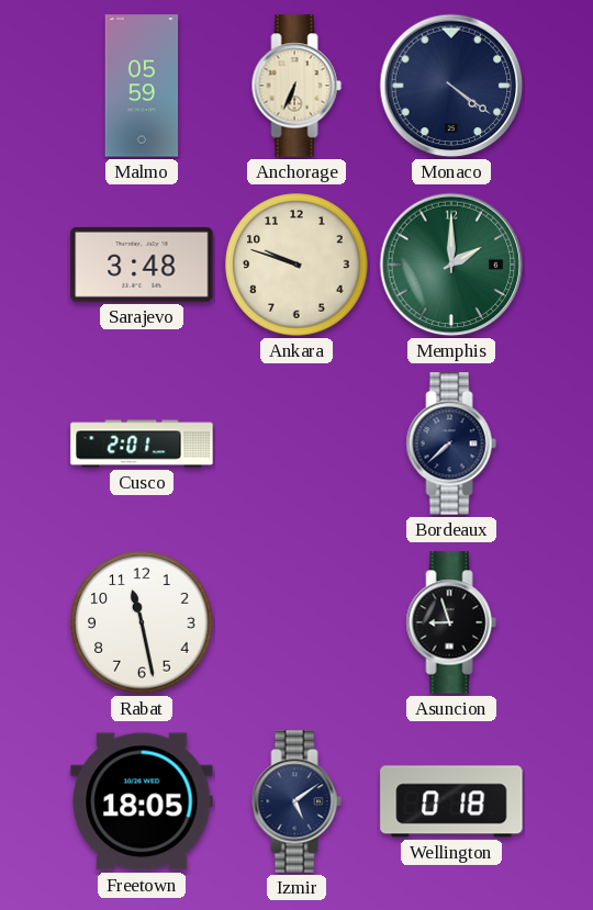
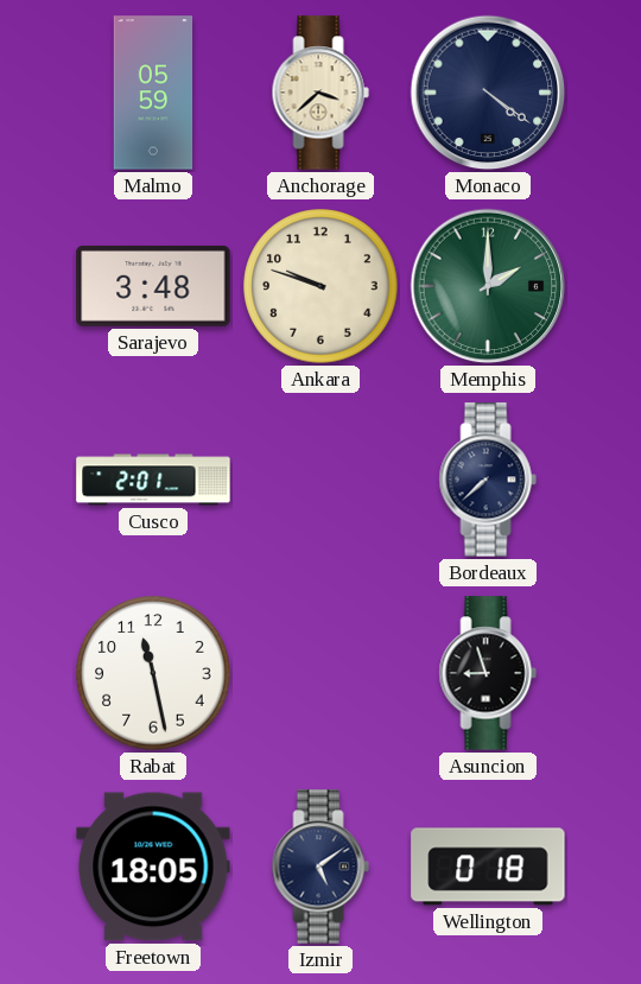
Anchorage: 6:34 -> 3:38
